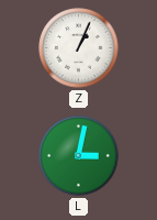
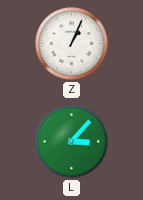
L: 3:02 -> 3:07
